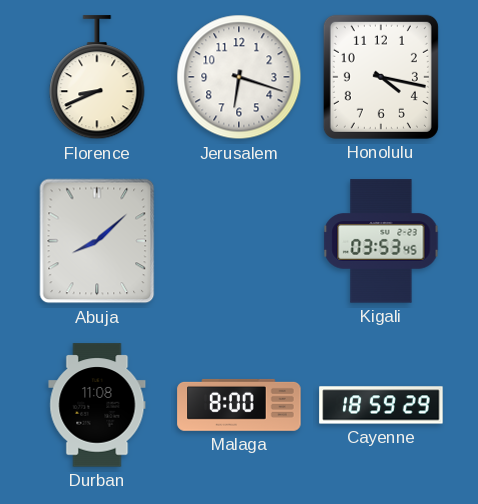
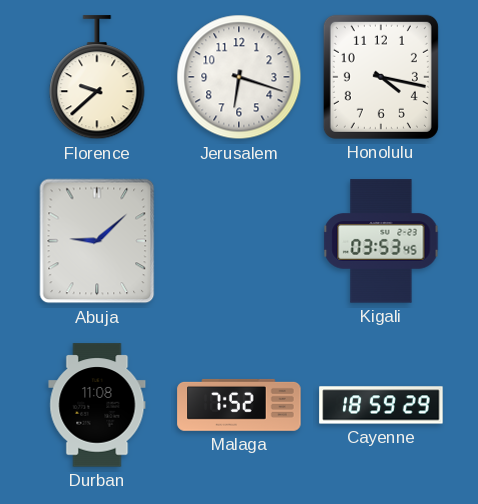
Florence: 8:41 -> 9:38
Abuja: 8:08 -> 9:08
Malaga: 8:00 -> 7:52
